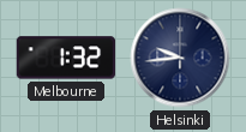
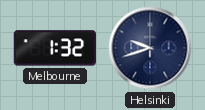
Helsinki: 9:44 -> 9:42
